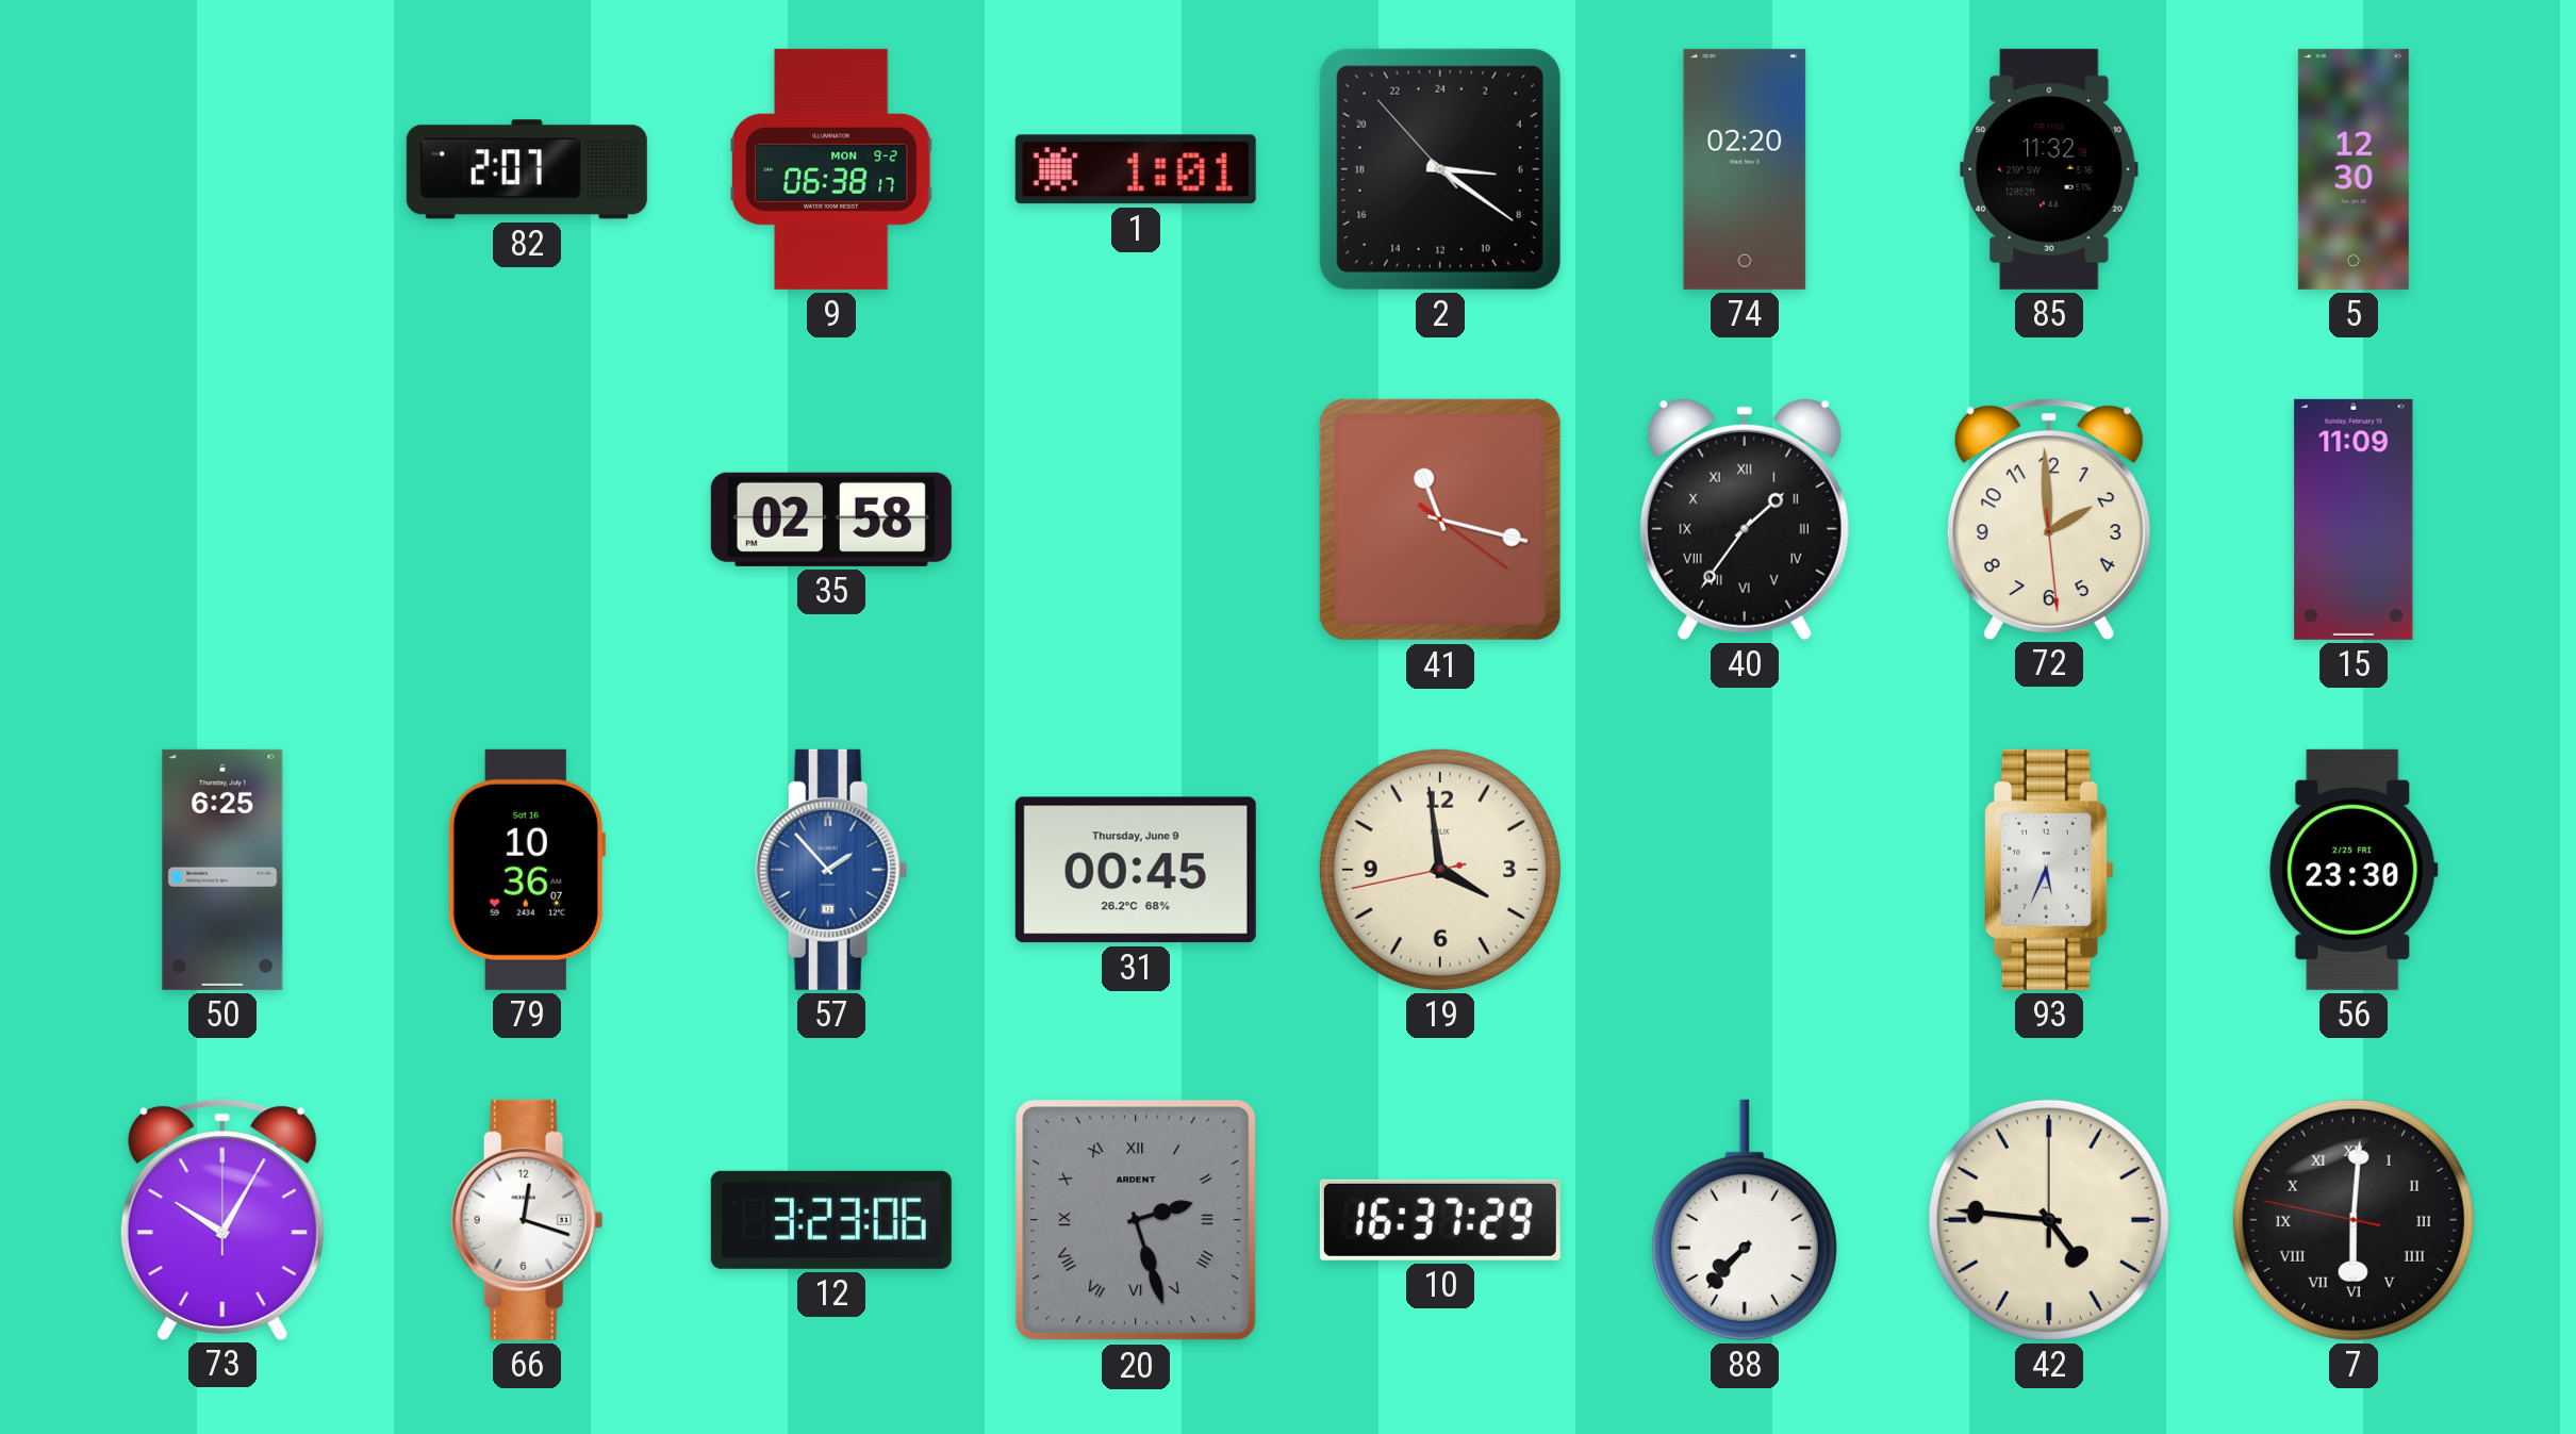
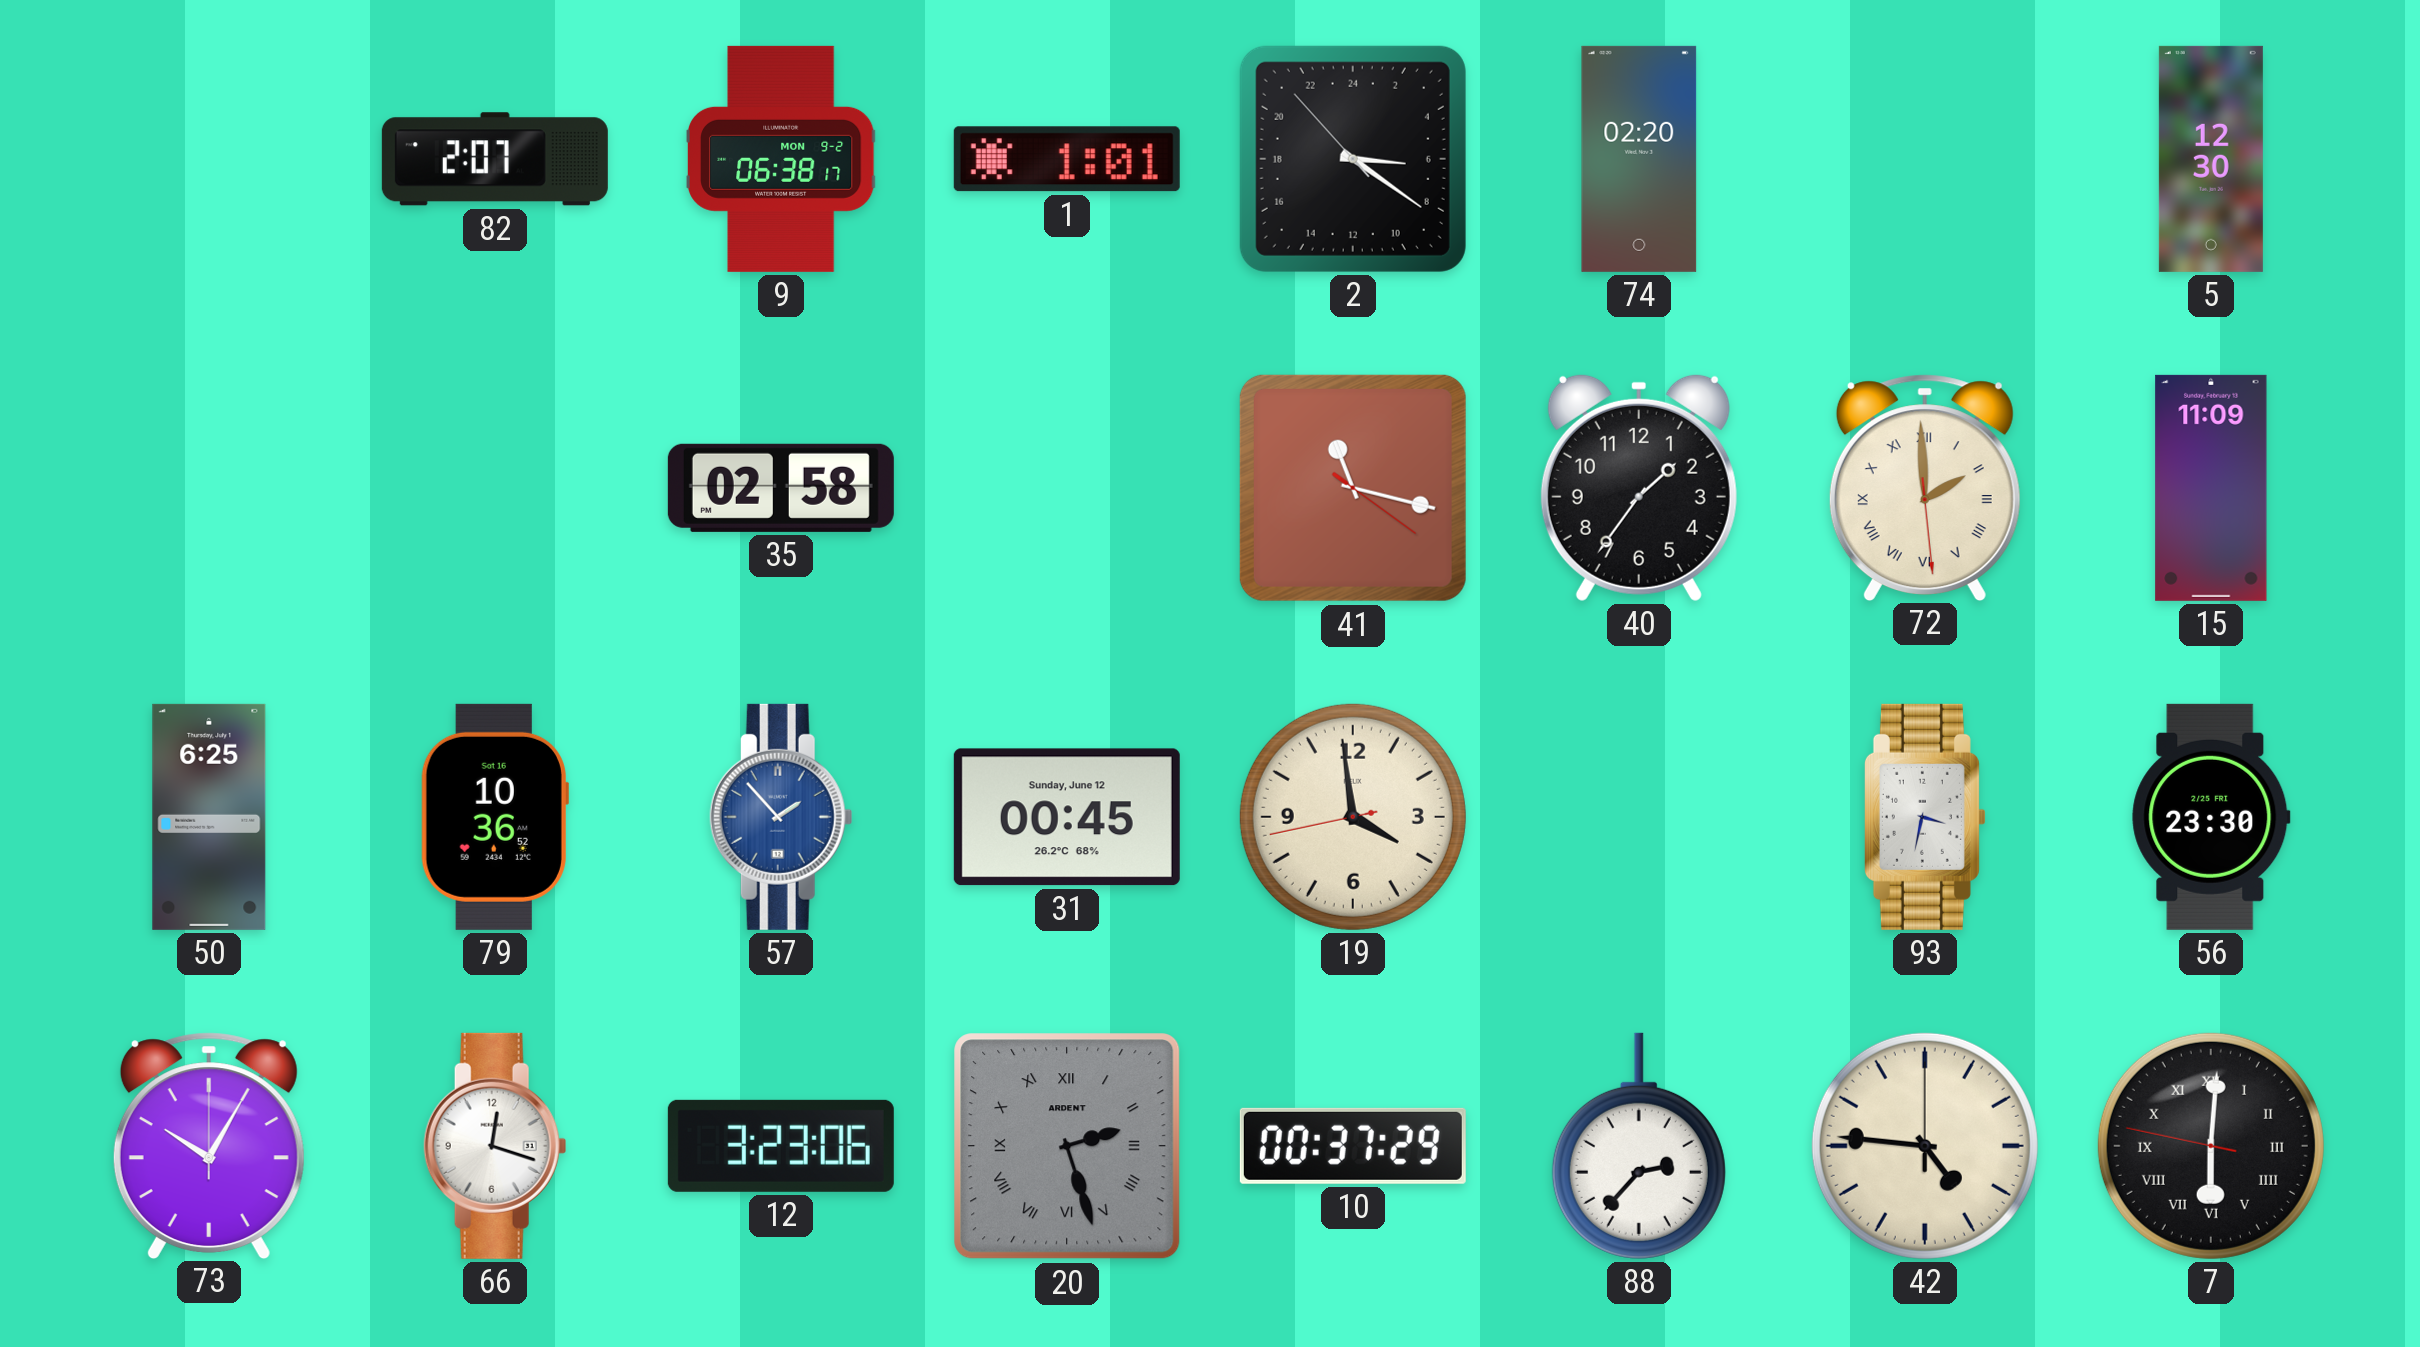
85: 11:32 -> none
40 numerals: Roman -> Arabic
72 numerals: Arabic -> Roman
79: 10:36:07 -> 10:36:52
31 date: Thursday, June 9 -> Sunday, June 12
93: 5:34 -> 3:32
10: 16:37 -> 00:37
88: 7:37 -> 2:37
